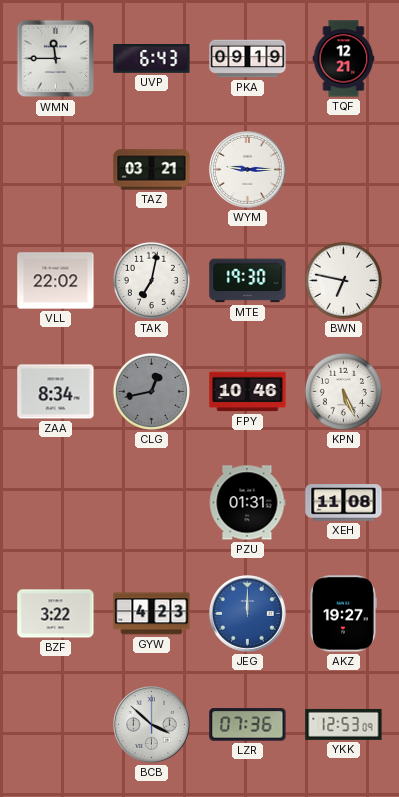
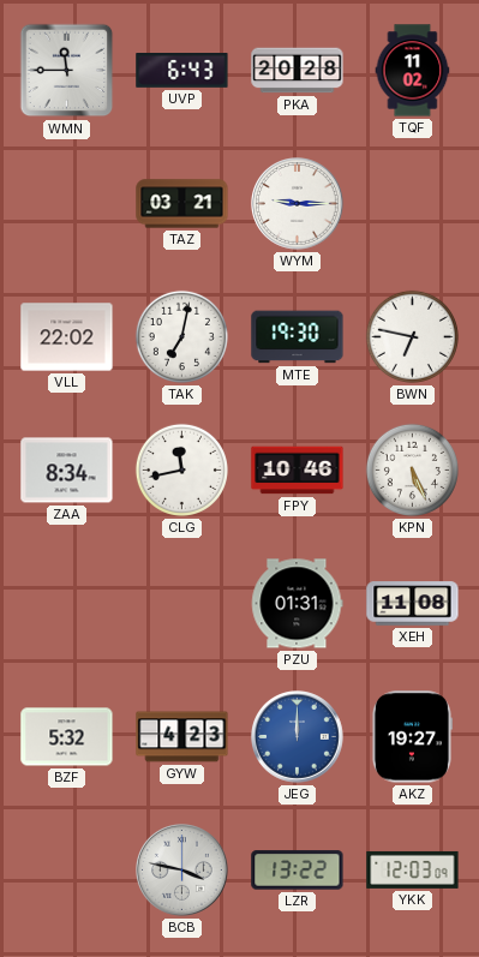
PKA: 09:19 -> 20:28
TQF: 12:21 -> 11:02
CLG: 12:43 -> 11:43
CLG dial: grey -> white
BZF: 3:22 -> 5:32
BCB: 3:52 -> 3:47
LZR: 07:36 -> 13:22
YKK: 12:53 -> 12:03
